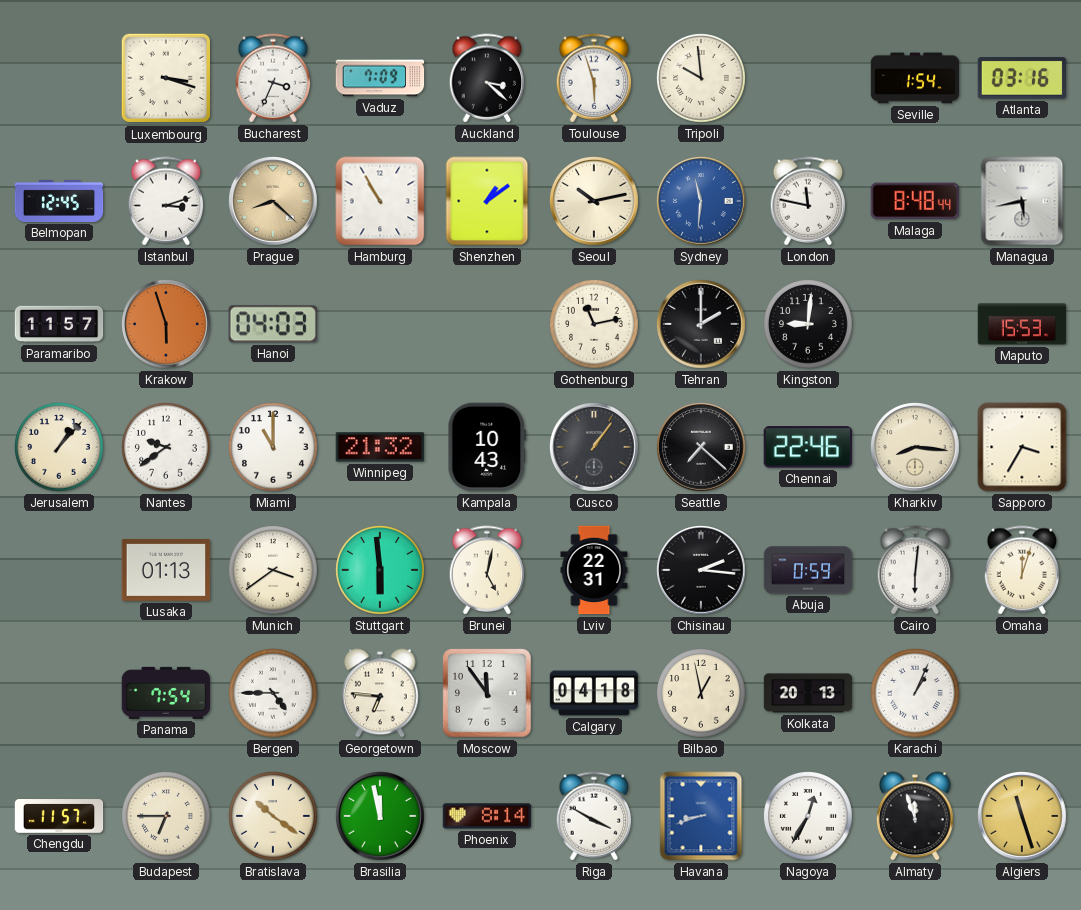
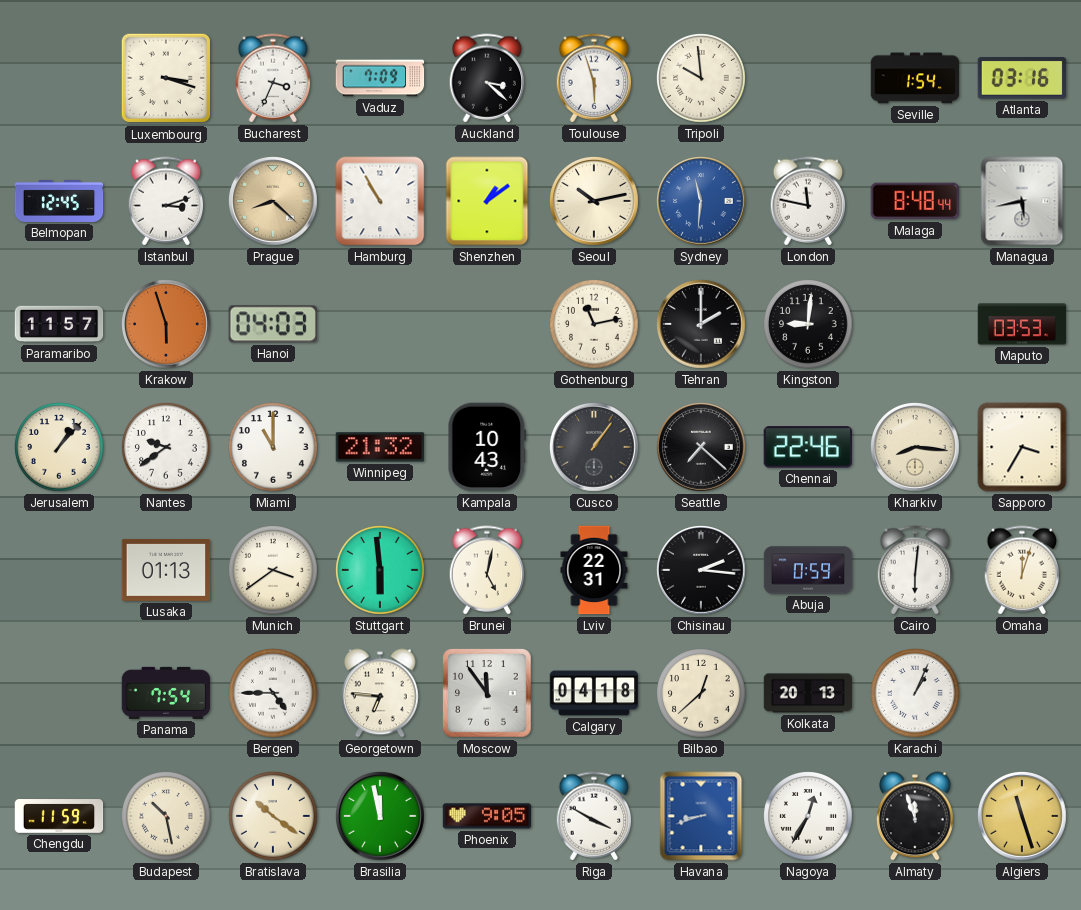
Maputo: 15:53 -> 03:53
Bilbao: 12:58 -> 12:38
Chengdu: 11:57 -> 11:59
Budapest: 6:45 -> 10:28
Phoenix: 8:14 -> 9:05
